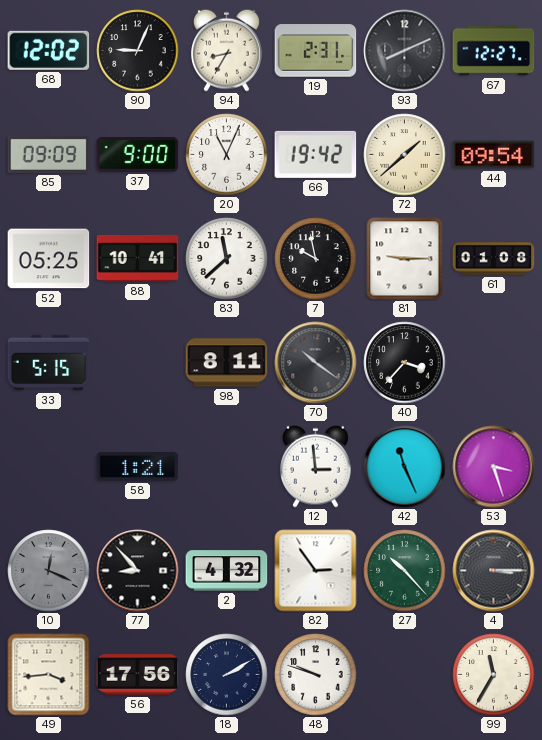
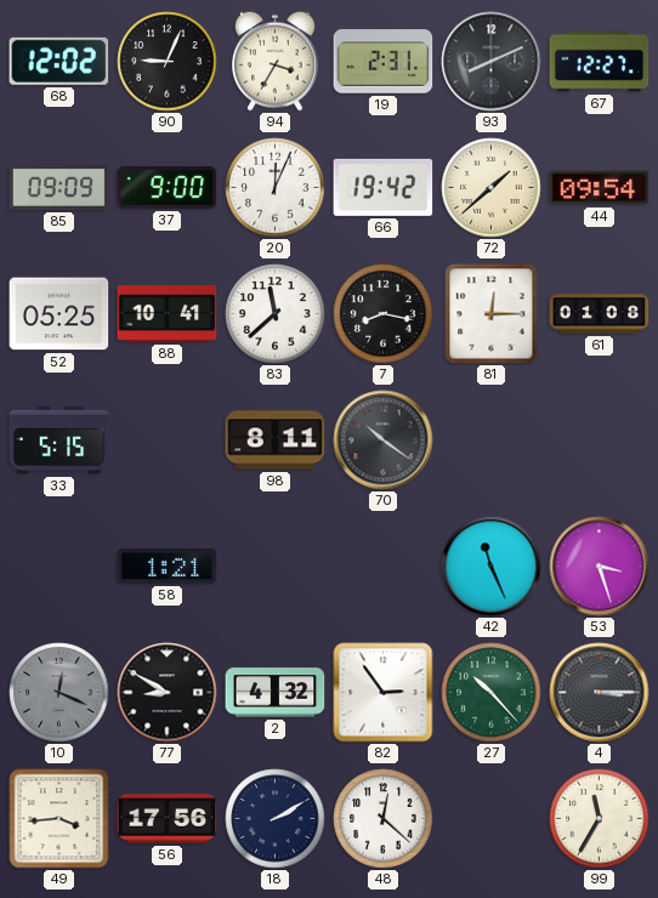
94: 8:35 -> 3:35
20: 11:04 -> 12:04
7: 9:58 -> 8:17
81: 9:15 -> 12:15
40: 3:37 -> none
12: 2:59 -> none
77: 8:53 -> 8:50
48: 9:48 -> 12:22
